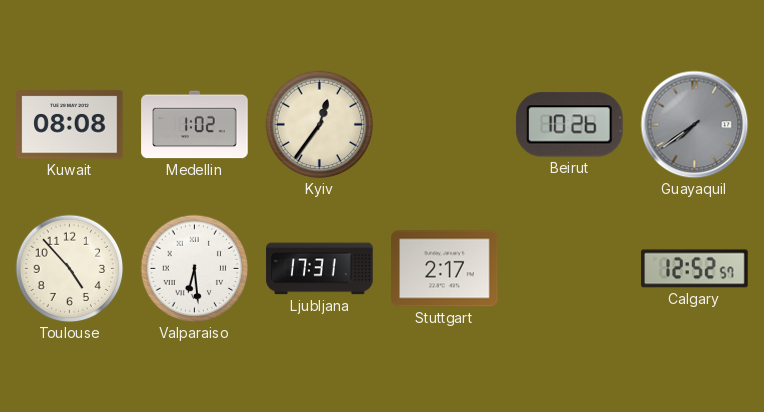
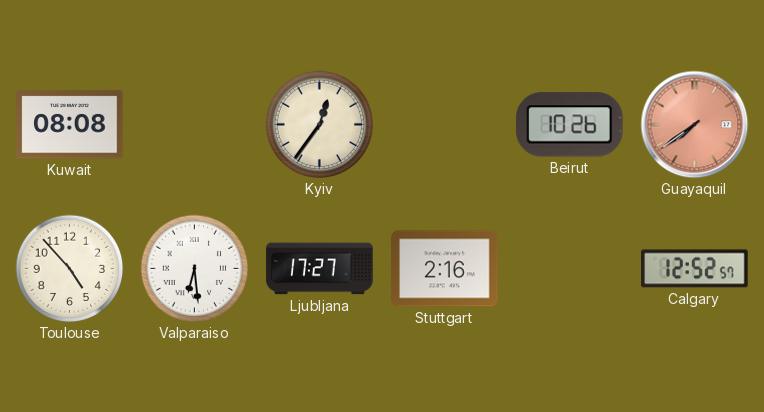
Medellin: 1:02 -> none
Guayaquil dial: grey -> salmon
Ljubljana: 17:31 -> 17:27
Stuttgart: 2:17 -> 2:16
